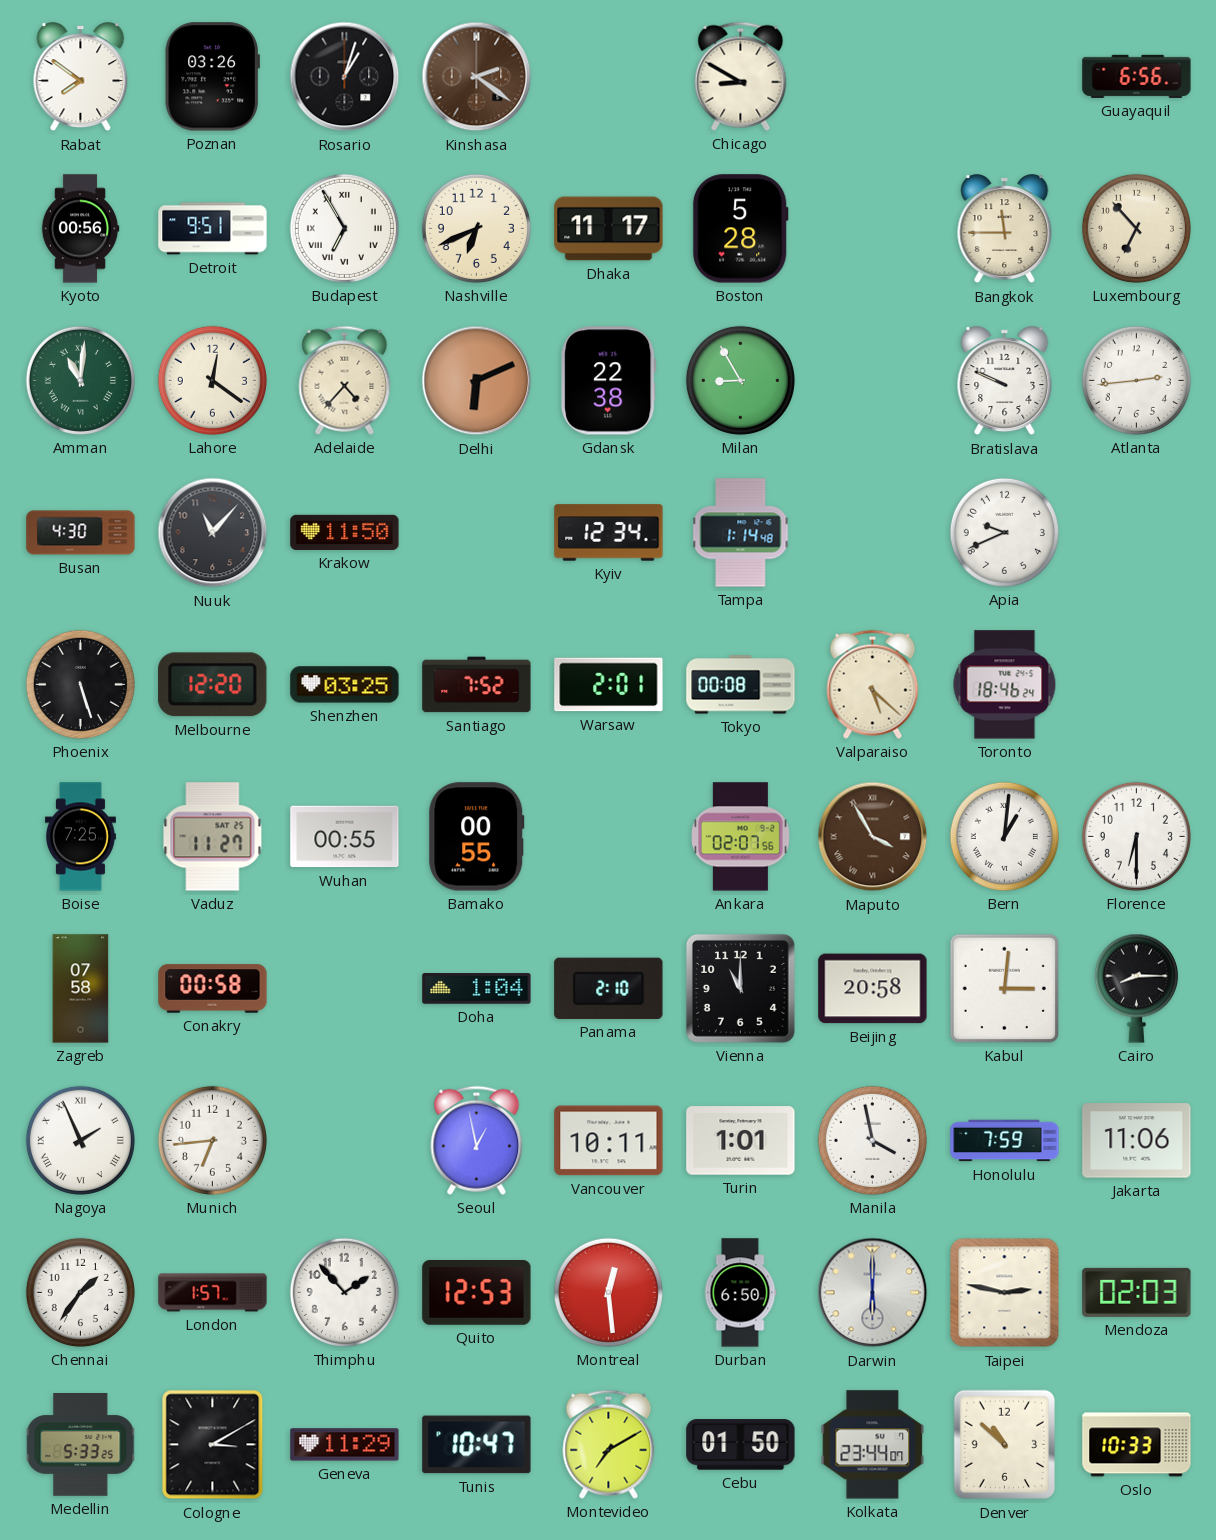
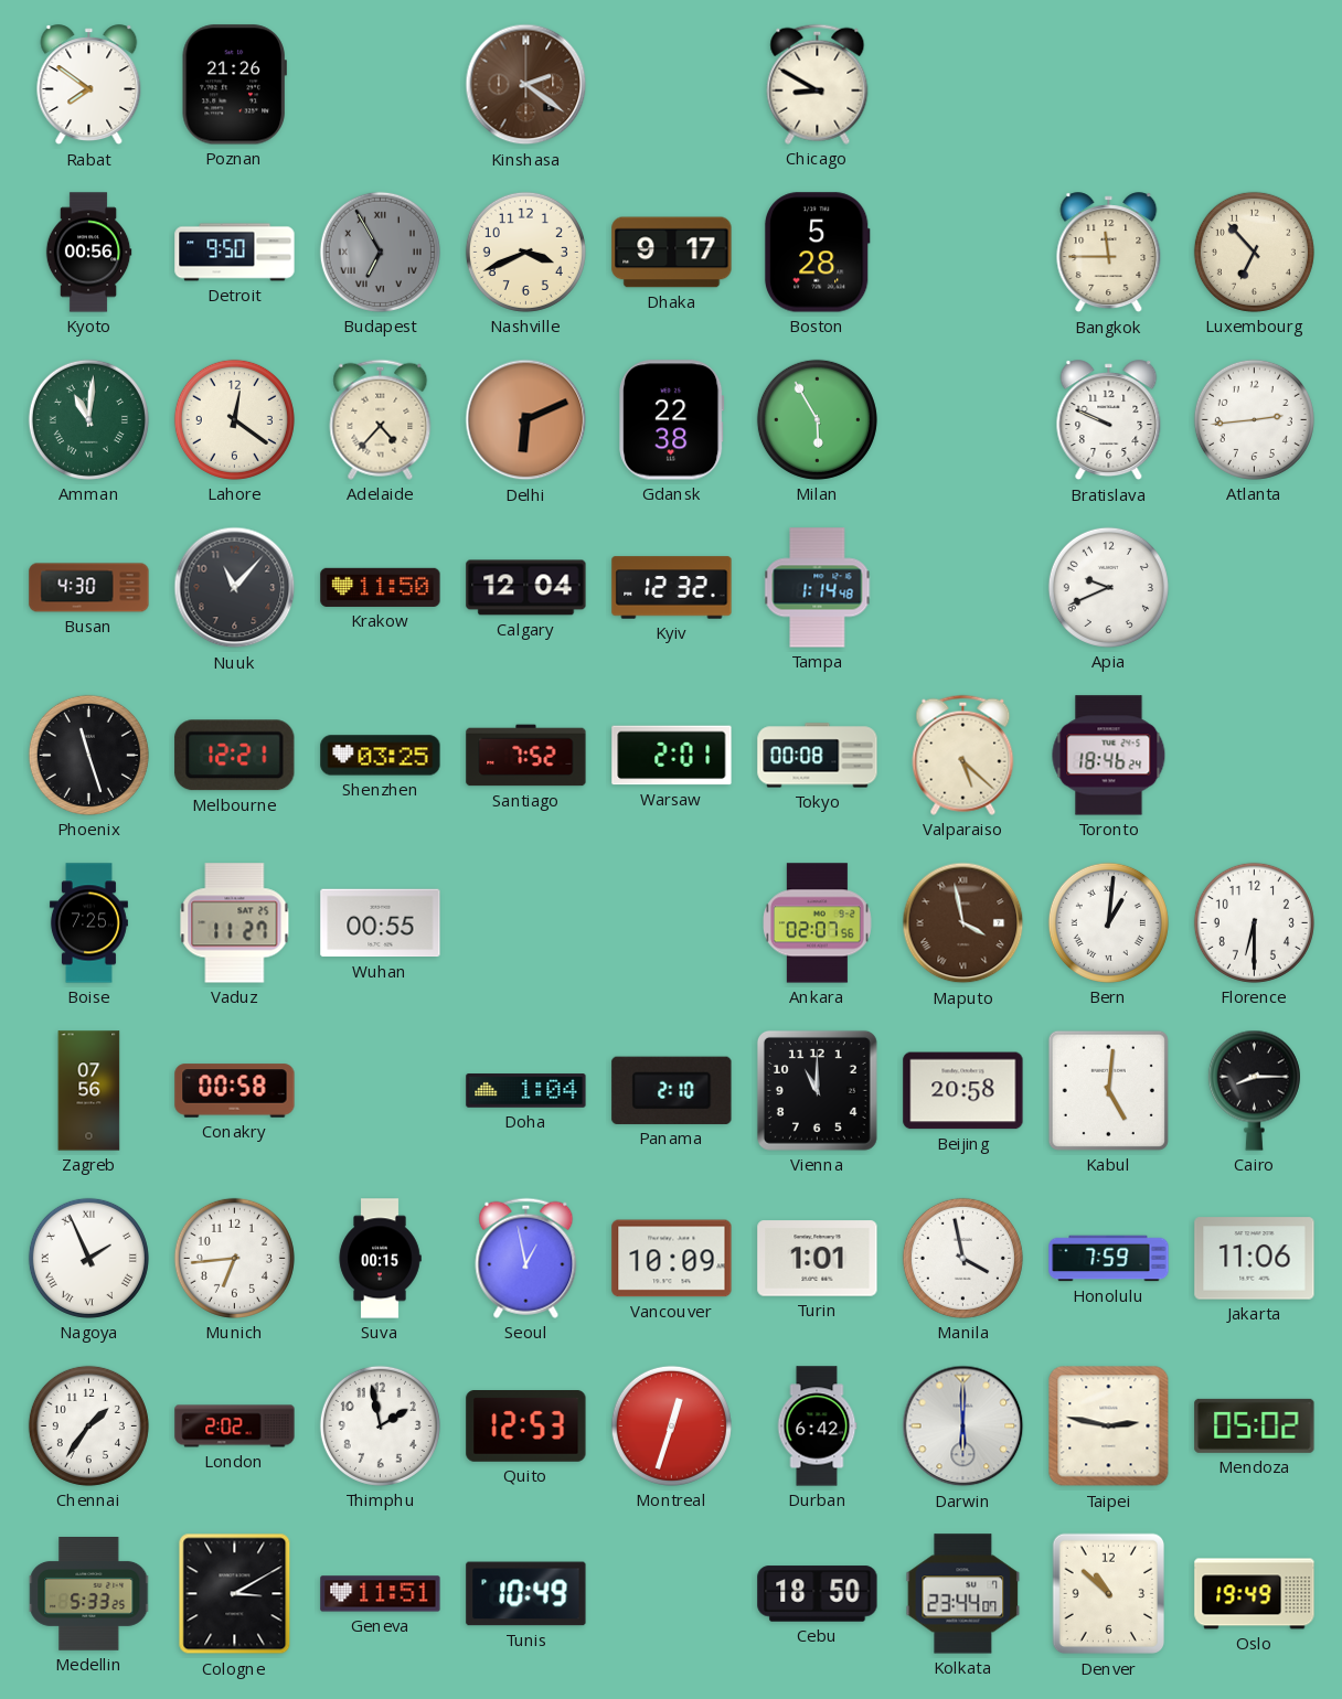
Poznan: 03:26 -> 21:26
Rosario: 1:03 -> none
Guayaquil: 6:56 -> none
Detroit: 9:51 -> 9:50
Budapest dial: white -> grey
Nashville: 6:41 -> 3:41
Dhaka: 11:17 -> 9:17
Milan: 8:55 -> 5:55
Calgary: none -> 12:04
Kyiv: 12:34 -> 12:32
Phoenix: 5:27 -> 11:27
Melbourne: 12:20 -> 12:21
Bamako: 00:55 -> none
Maputo: 3:55 -> 3:58
Zagreb: 07:58 -> 07:56
Kabul: 3:01 -> 5:01
Suva: none -> 00:15
Vancouver: 10:11 -> 10:09
London: 1:57 -> 2:02
Thimphu: 1:53 -> 1:58
Montreal: 12:29 -> 12:33
Durban: 6:50 -> 6:42
Mendoza: 02:03 -> 05:02
Geneva: 11:29 -> 11:51
Tunis: 10:47 -> 10:49
Montevideo: 7:10 -> none
Cebu: 01:50 -> 18:50
Oslo: 10:33 -> 19:49
